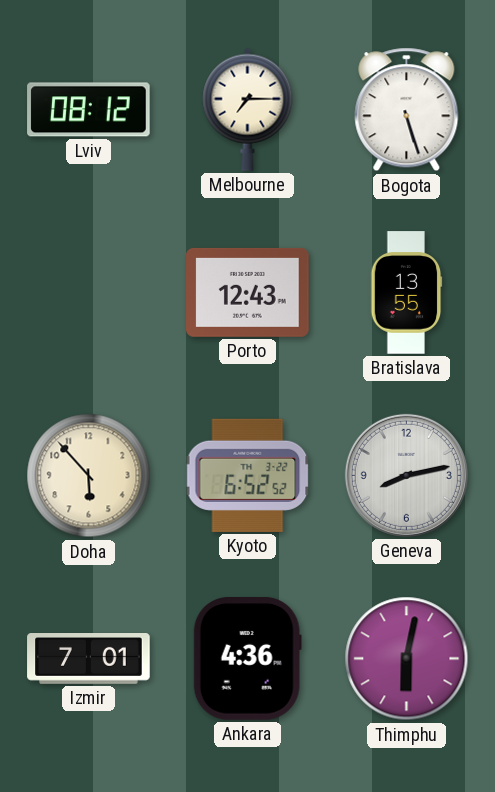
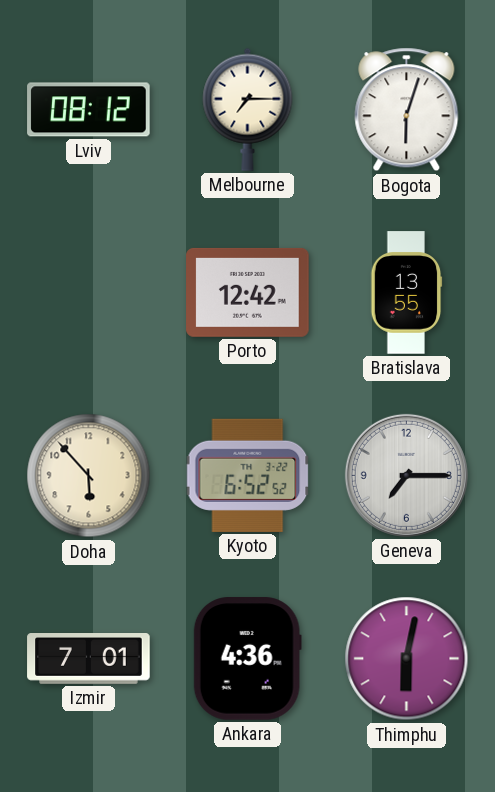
Bogota: 5:27 -> 6:03
Porto: 12:43 -> 12:42
Geneva: 8:13 -> 7:15
